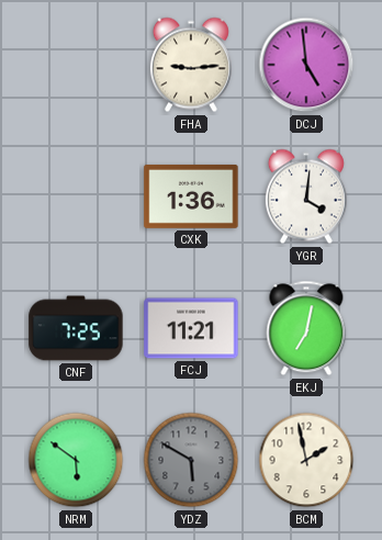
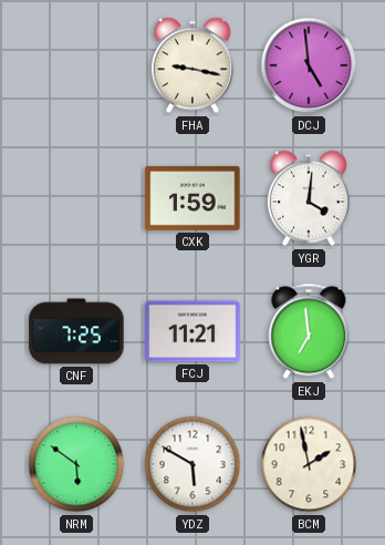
FHA: 9:14 -> 9:17
CXK: 1:36 -> 1:59
EKJ: 7:02 -> 6:59
YDZ dial: grey -> white
